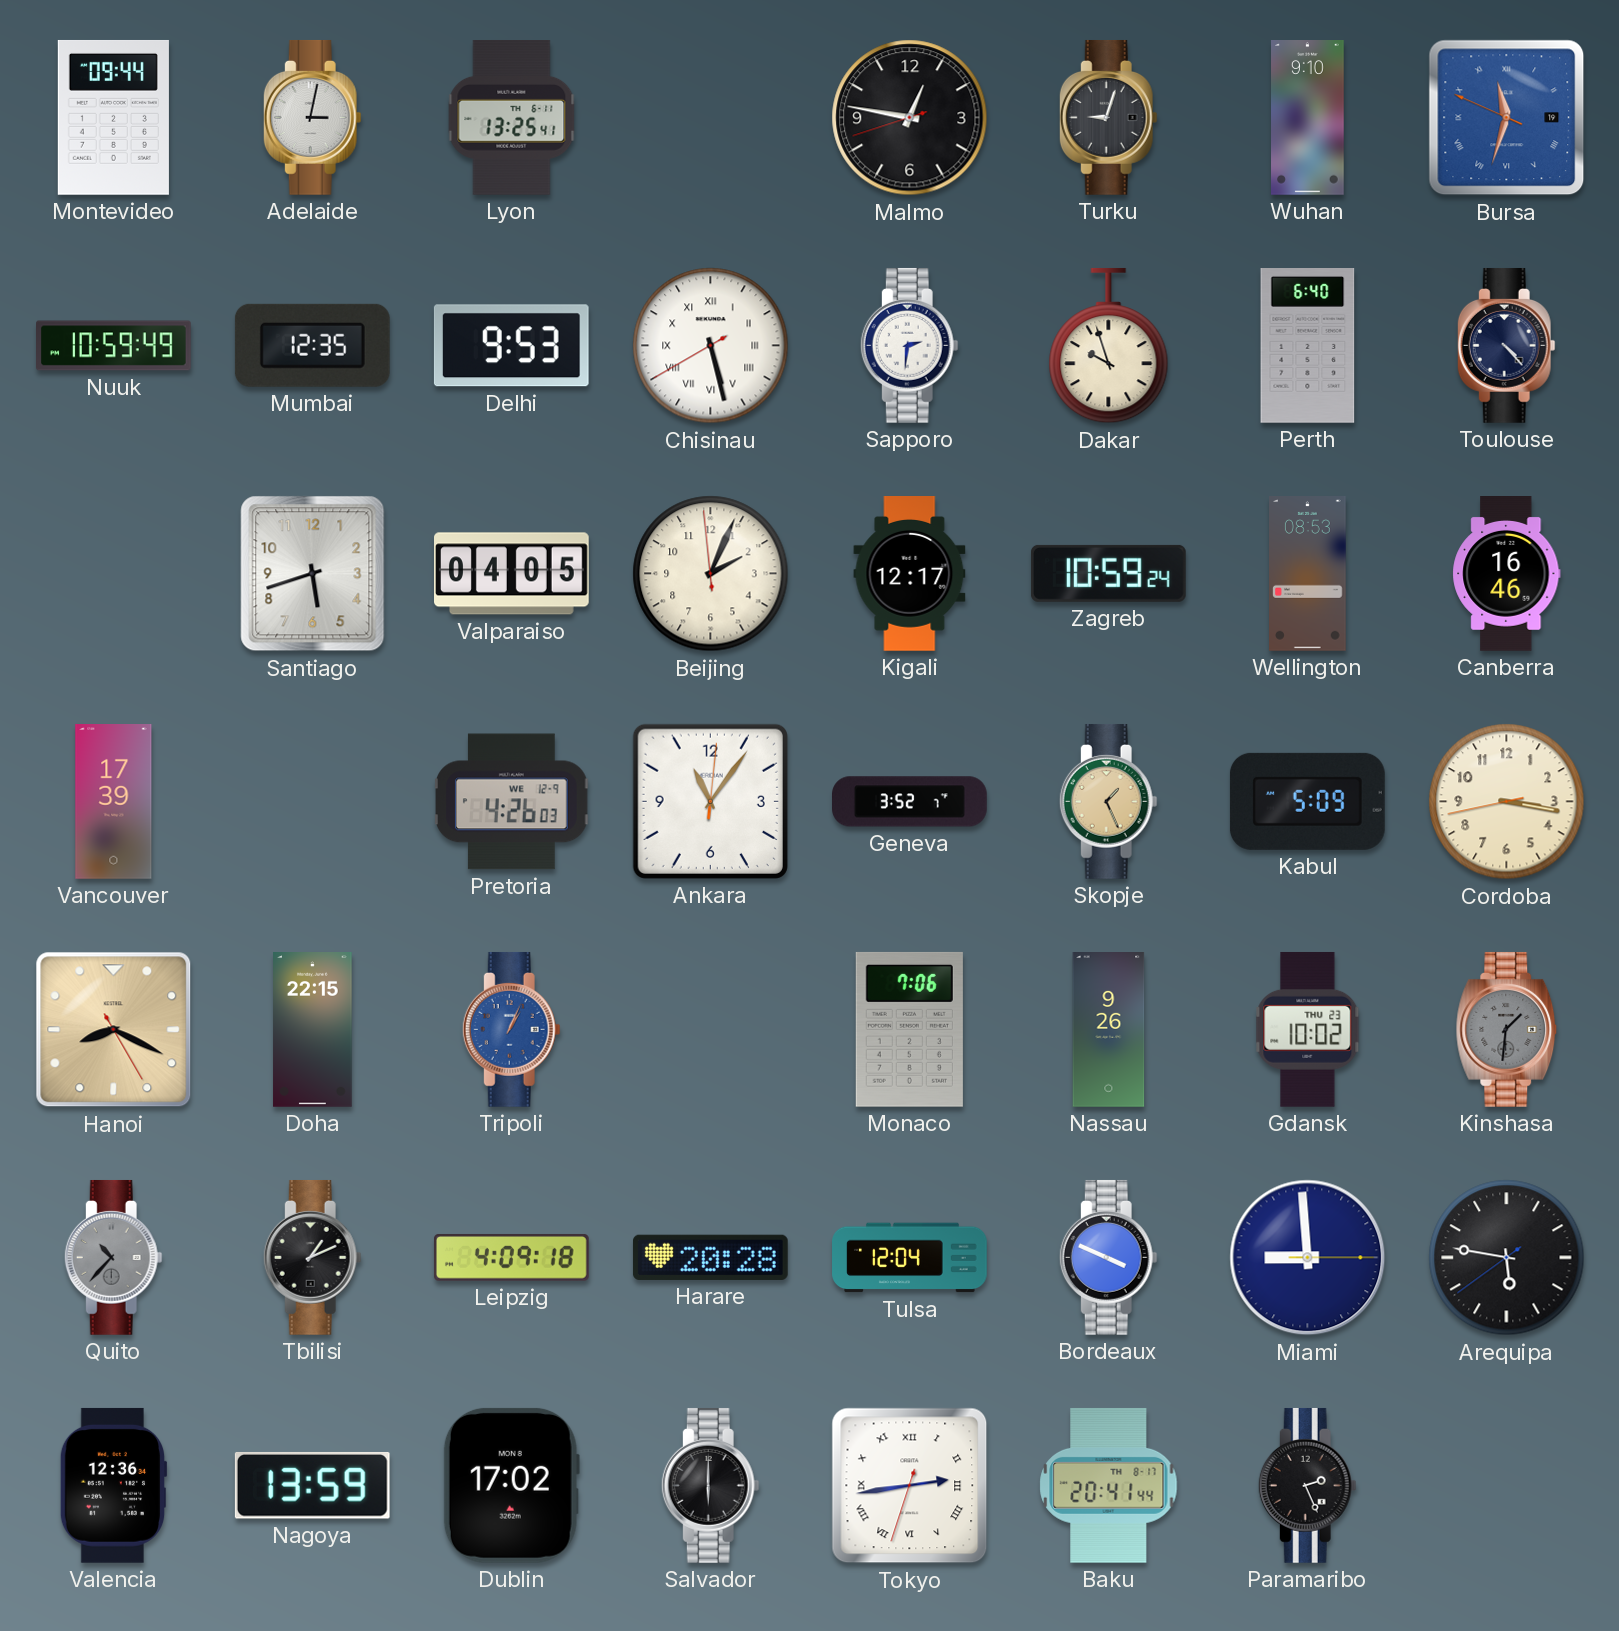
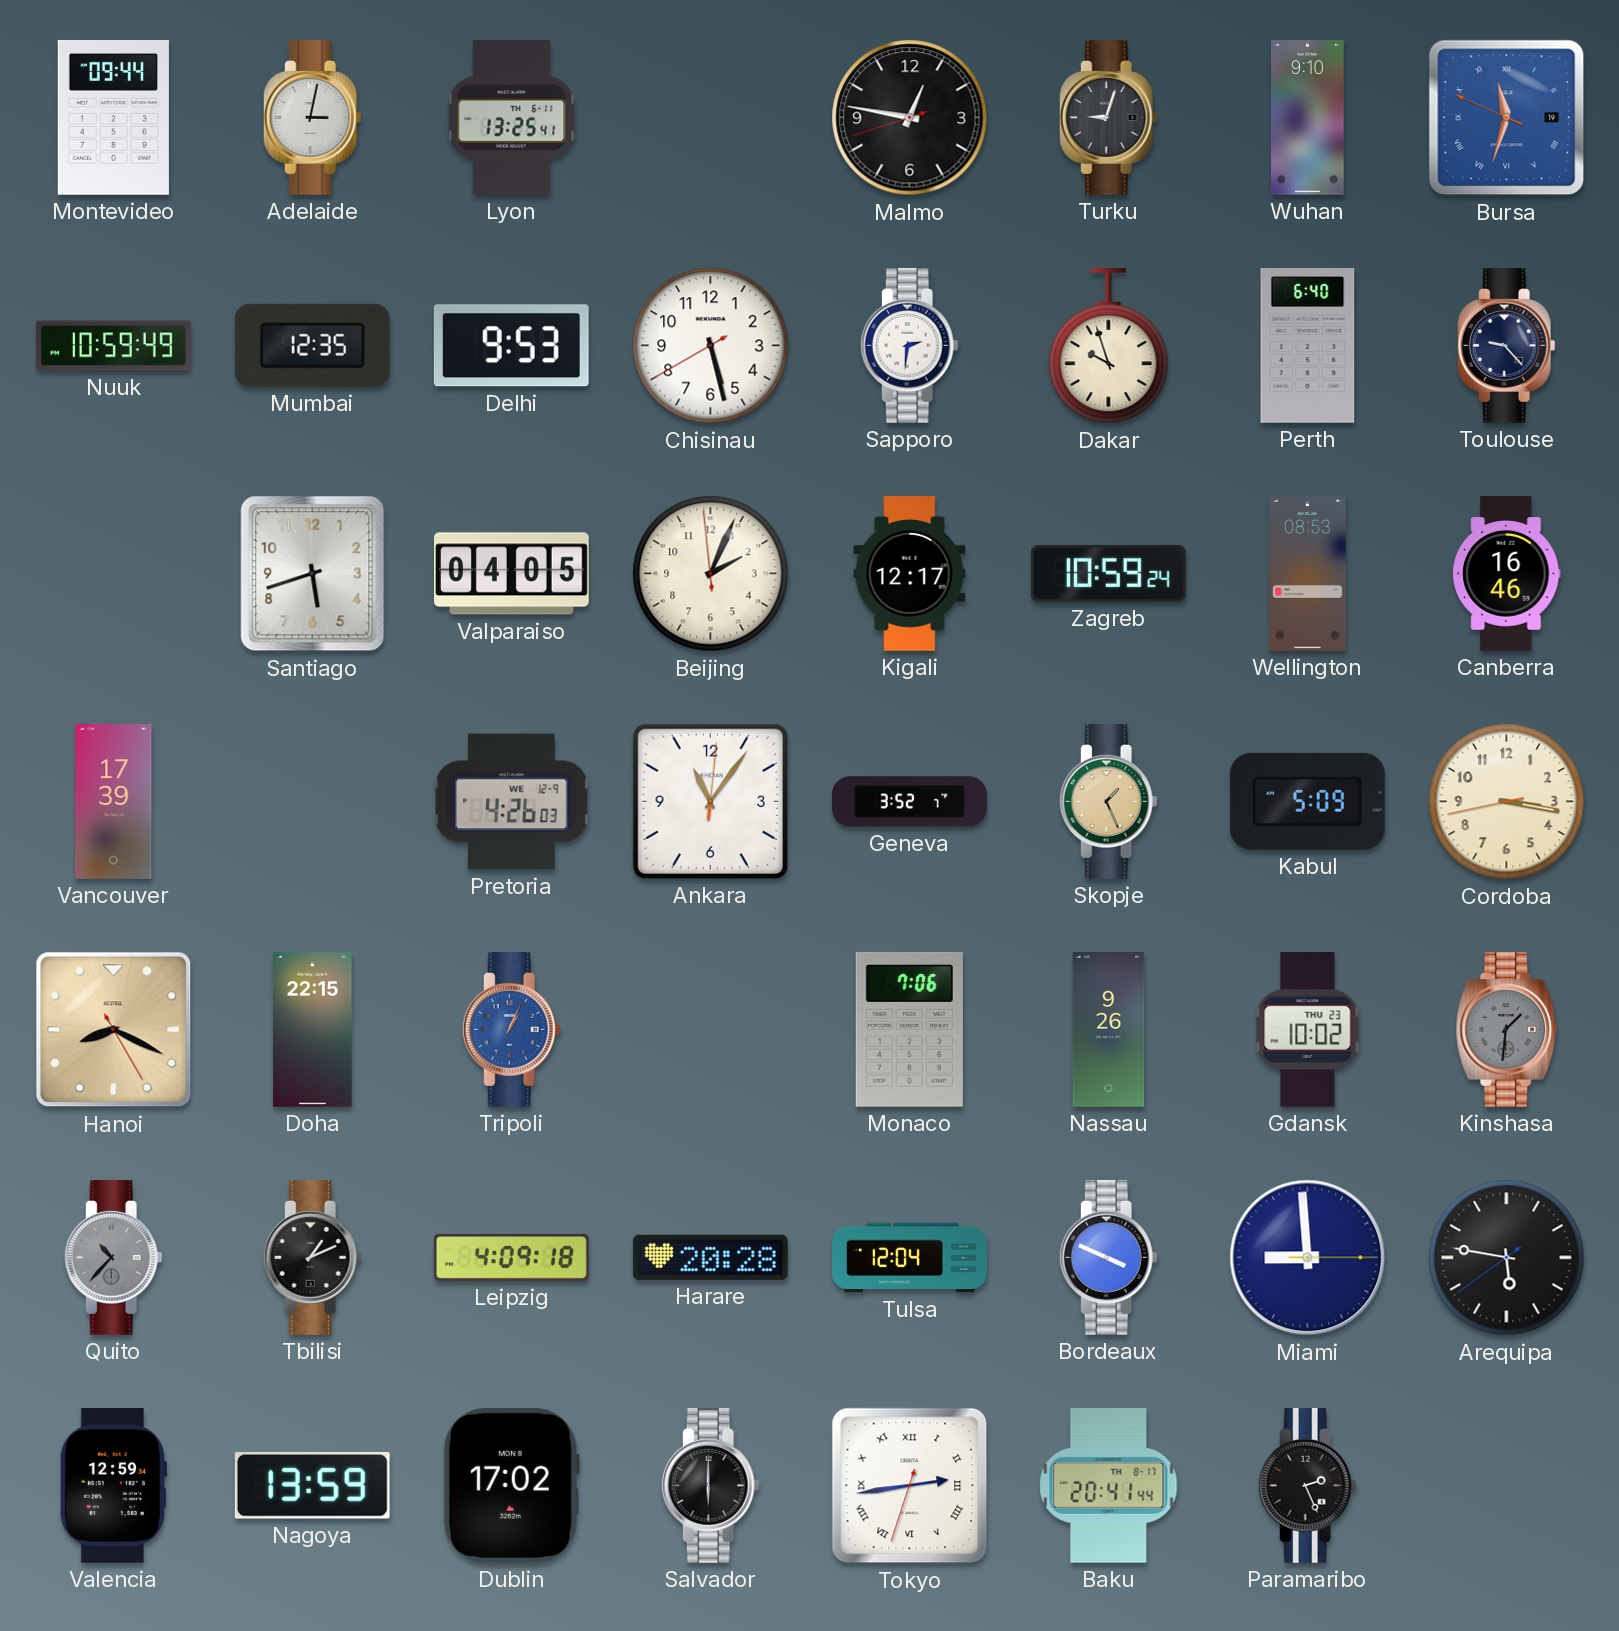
Chisinau numerals: Roman -> Arabic
Toulouse: 4:23 -> 9:23
Valencia: 12:36 -> 12:59
